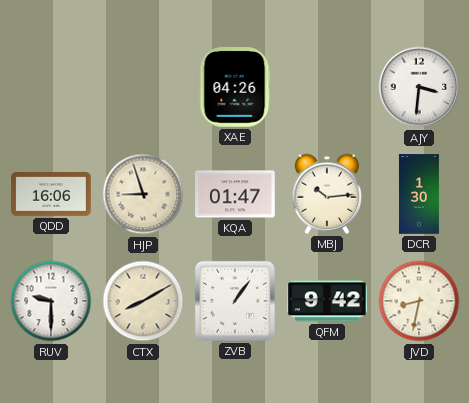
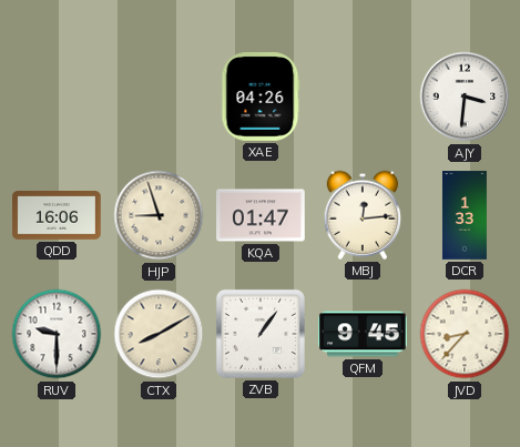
MBJ: 10:14 -> 12:14
DCR: 1:30 -> 1:33
QFM: 9:42 -> 9:45
JVD: 8:32 -> 8:37
